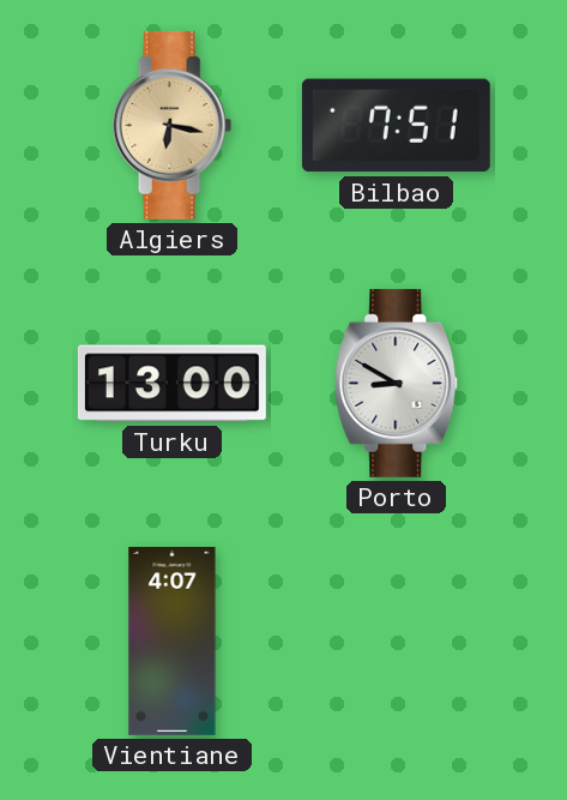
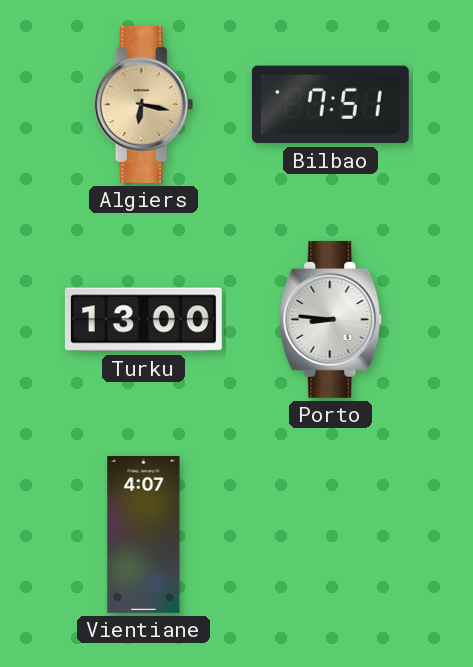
Porto: 8:50 -> 8:46
